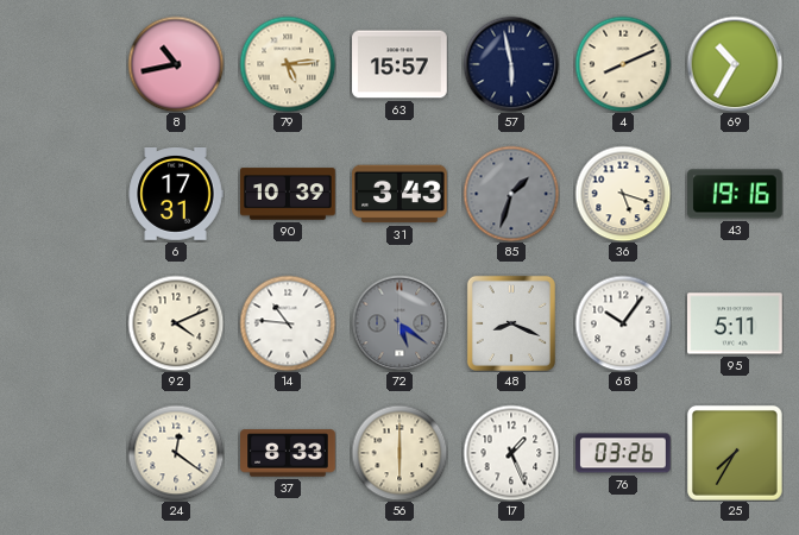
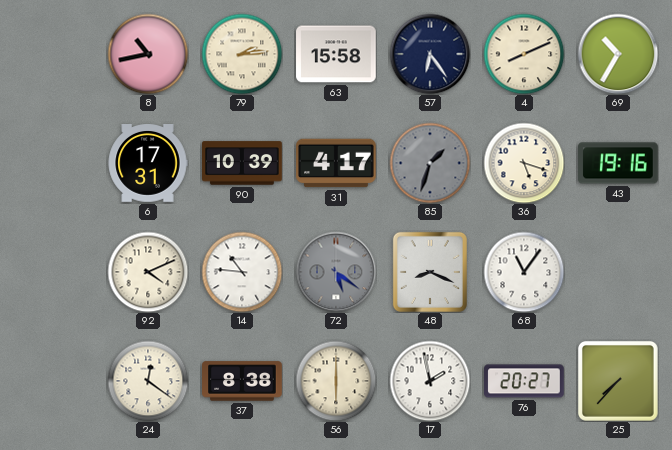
79: 5:14 -> 2:14
63: 15:57 -> 15:58
57: 5:58 -> 6:24
31: 3:43 -> 4:17
68: 10:06 -> 11:06
95: 5:11 -> none
37: 8:33 -> 8:38
17: 1:26 -> 1:58
76: 03:26 -> 20:27
25: 7:35 -> 7:37
